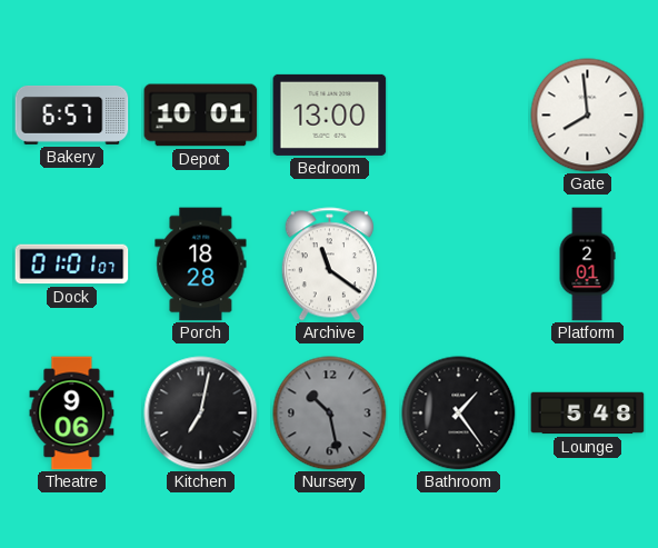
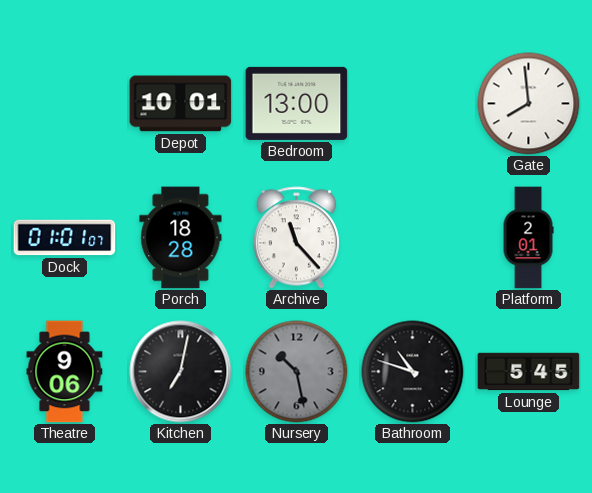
Bakery: 6:57 -> none
Archive: 11:21 -> 11:23
Bathroom: 1:24 -> 10:48
Lounge: 5:48 -> 5:45
